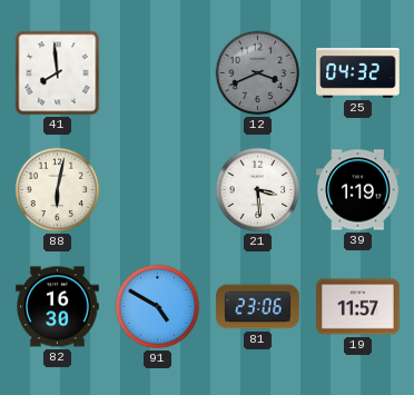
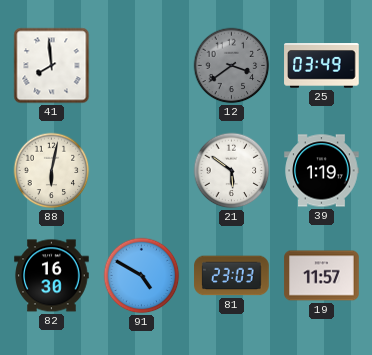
12: 3:41 -> 3:39
25: 04:32 -> 03:49
21: 3:29 -> 5:51
81: 23:06 -> 23:03
